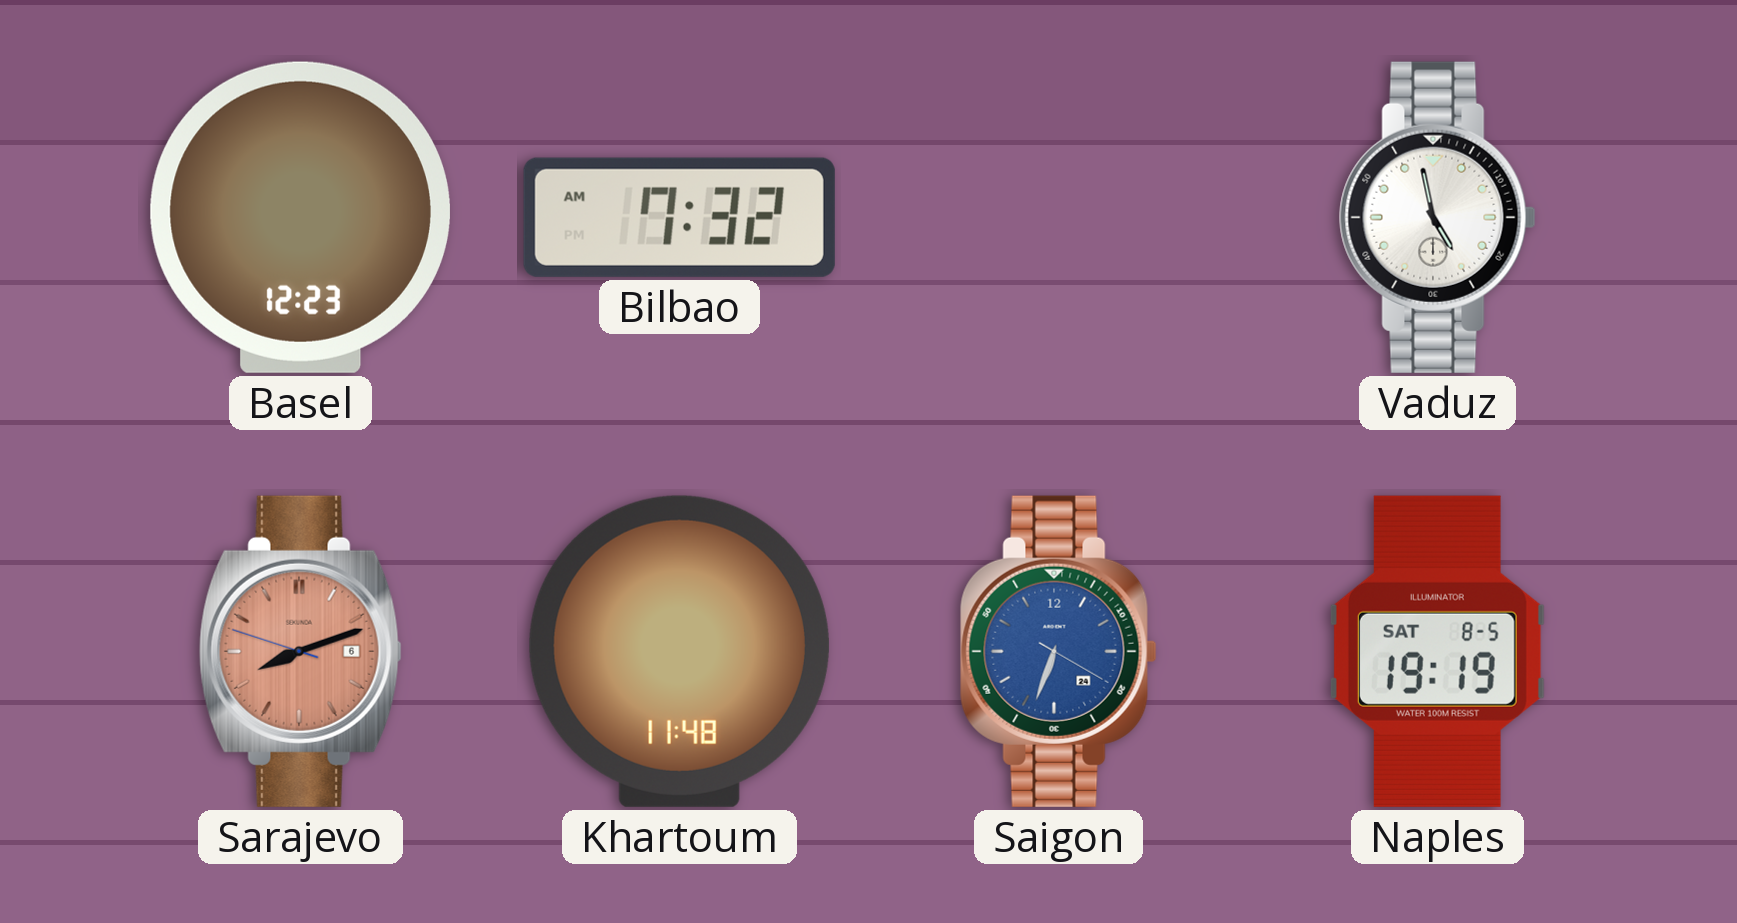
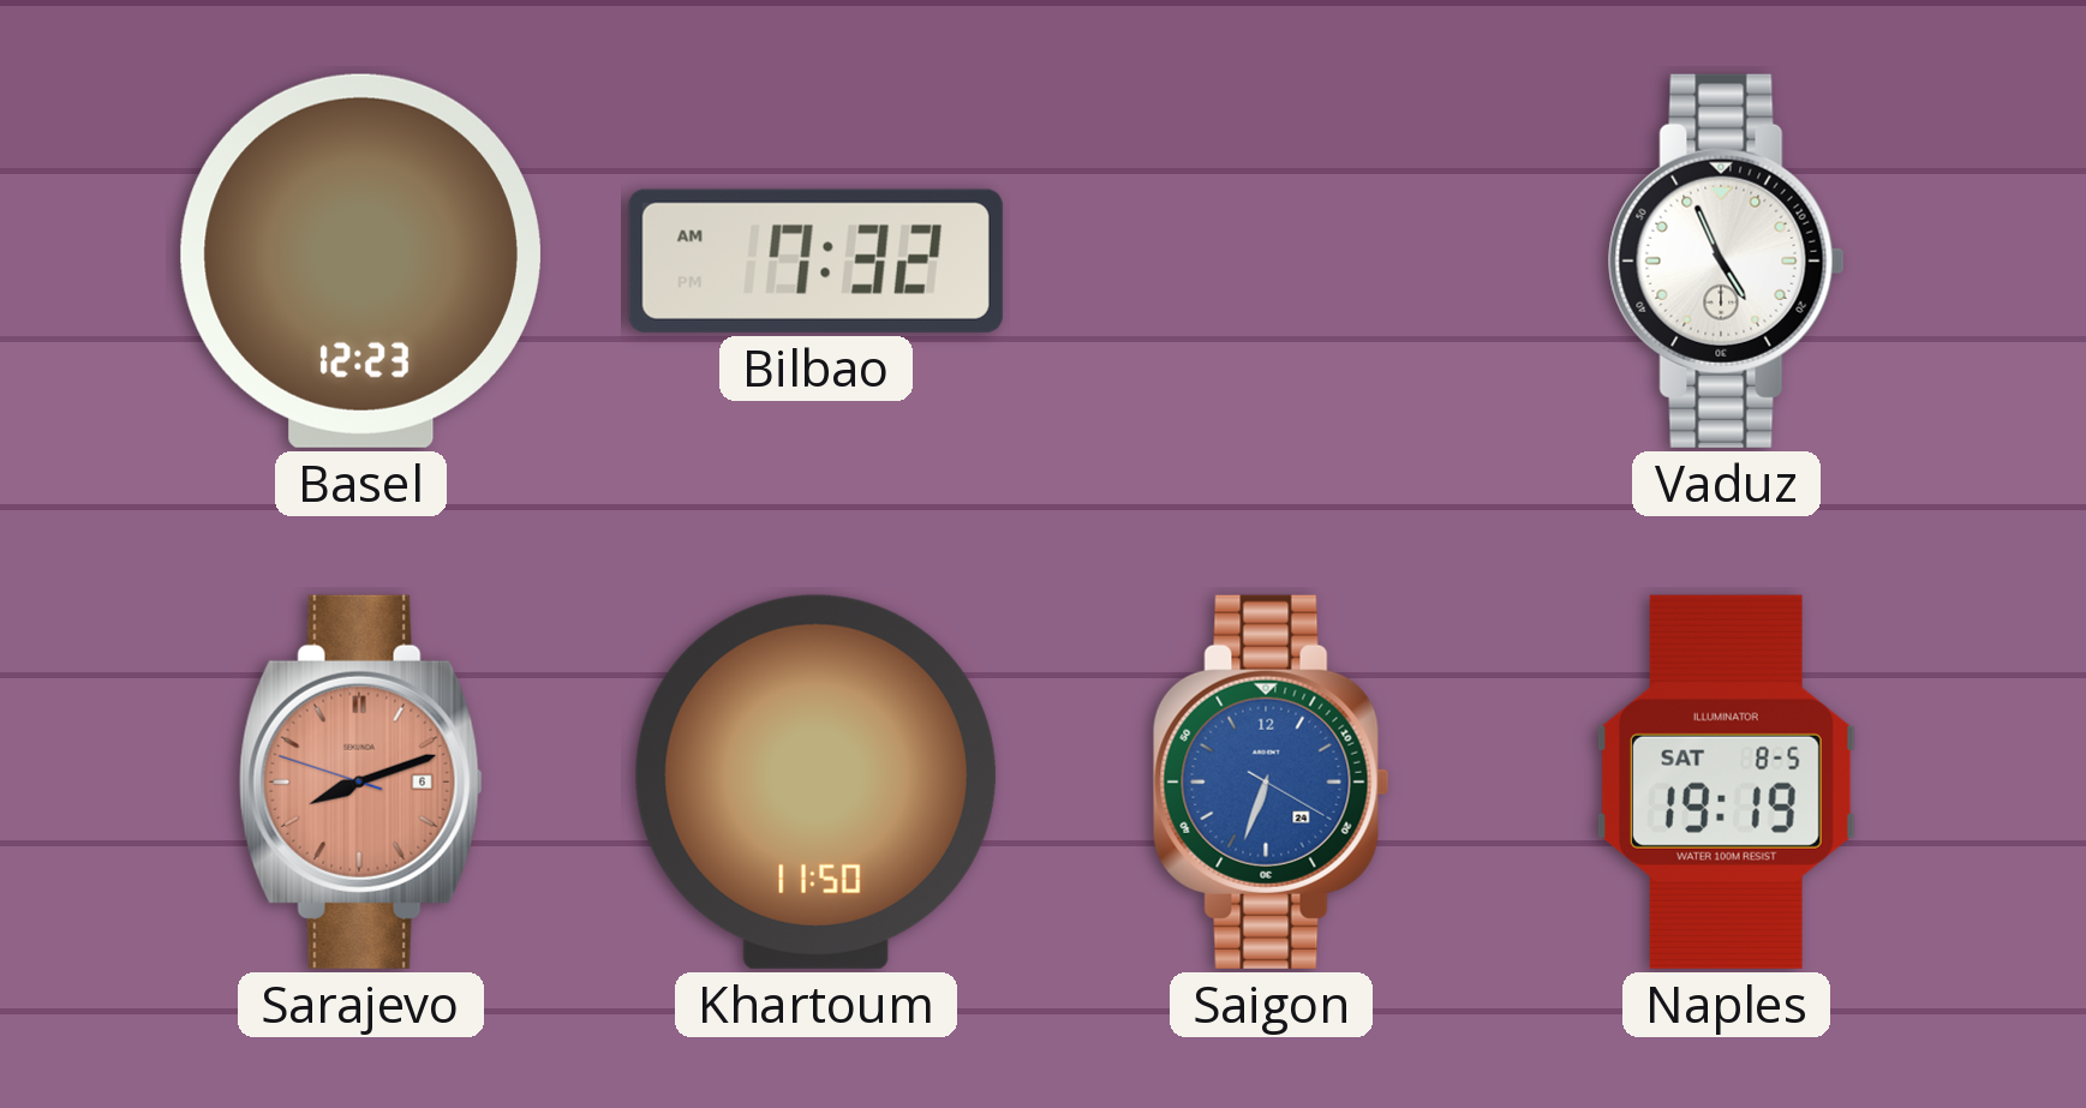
Vaduz: 4:58 -> 4:56
Khartoum: 11:48 -> 11:50
